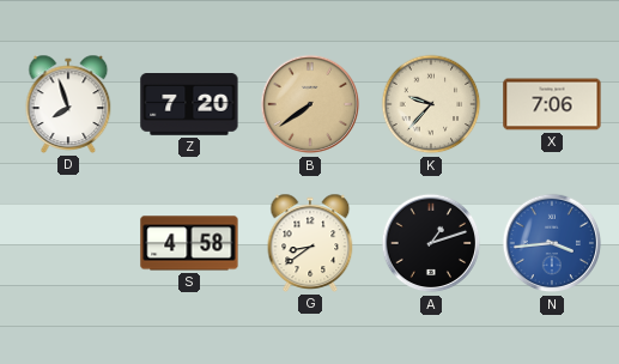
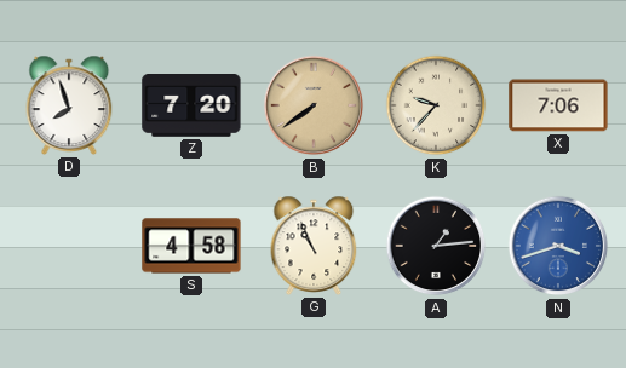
G: 8:39 -> 10:56
A: 1:12 -> 1:14
N: 3:44 -> 3:42
